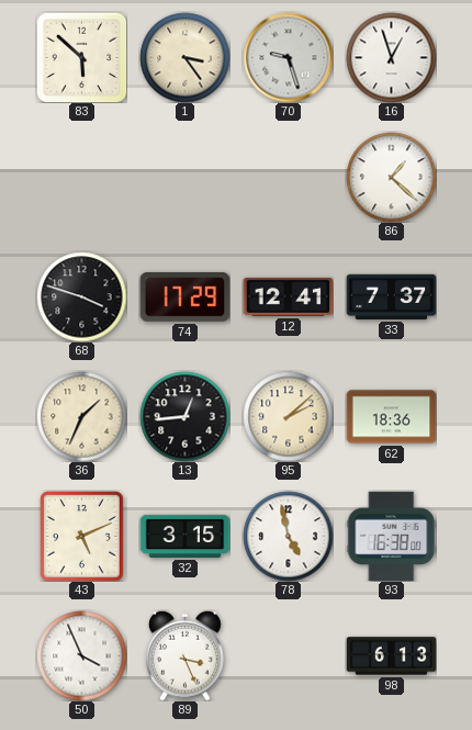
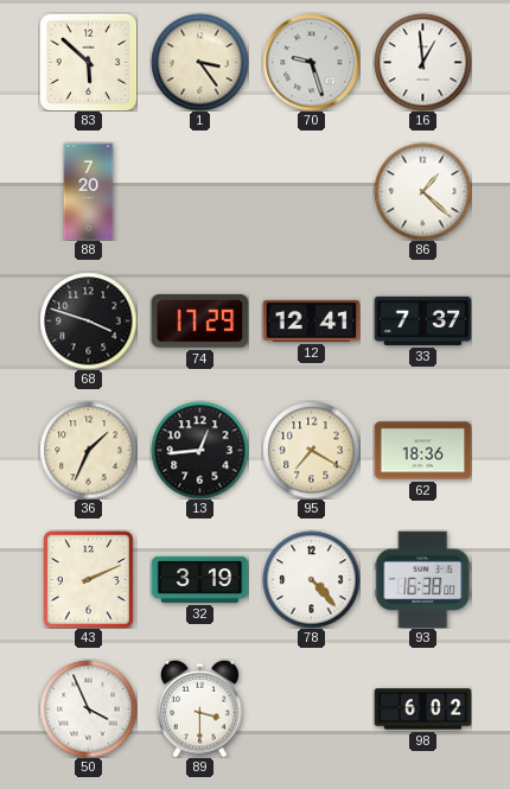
16: 12:57 -> 12:59
88: none -> 7:20
95: 2:08 -> 7:20
43: 5:11 -> 2:11
32: 3:15 -> 3:19
78: 4:58 -> 4:23
89: 3:26 -> 3:30
98: 6:13 -> 6:02
